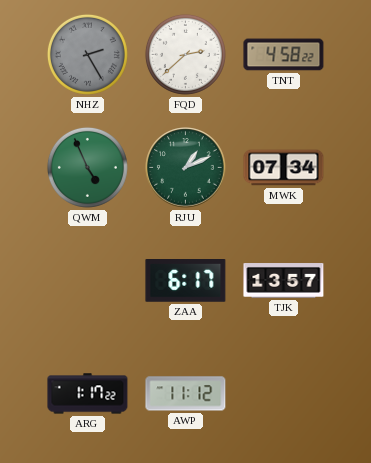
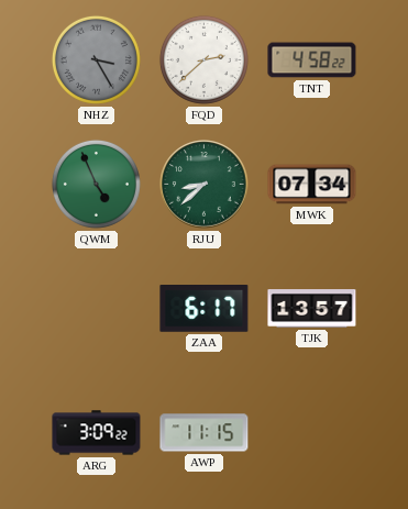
NHZ: 2:25 -> 3:25
RJU: 1:11 -> 8:38
ARG: 1:17 -> 3:09
AWP: 11:12 -> 11:15
